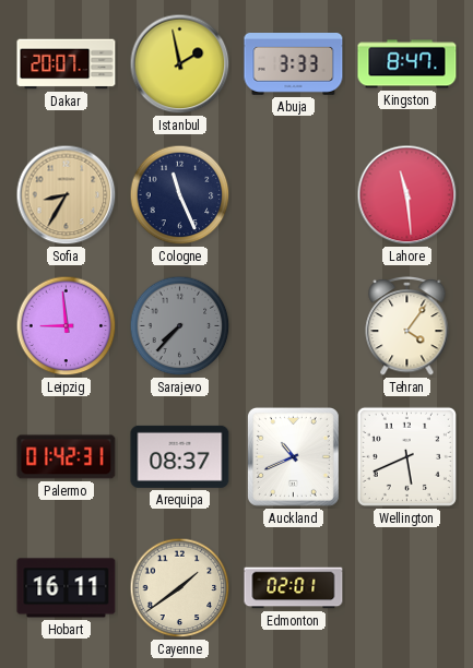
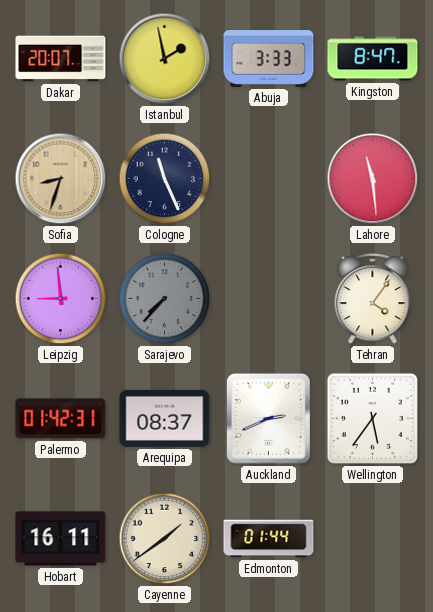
Sofia: 8:35 -> 8:33
Auckland: 10:41 -> 2:41
Wellington: 5:41 -> 5:36
Edmonton: 02:01 -> 01:44
